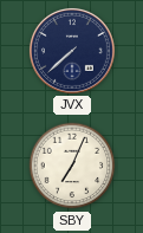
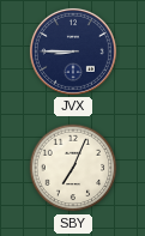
JVX: 7:38 -> 8:45
